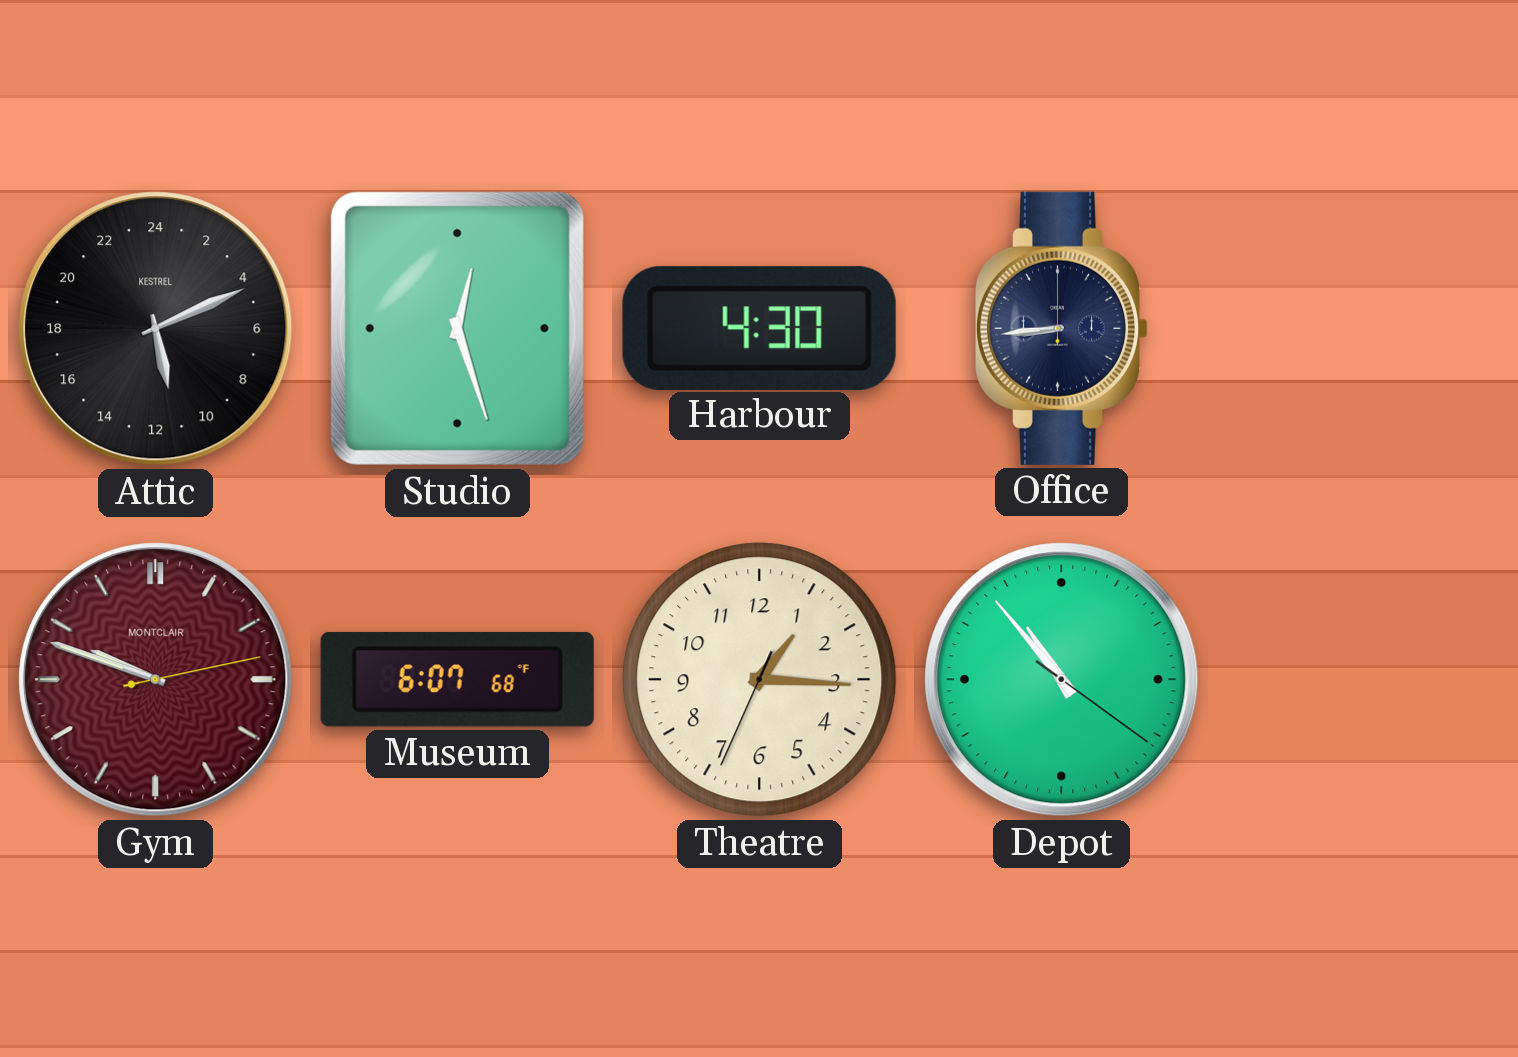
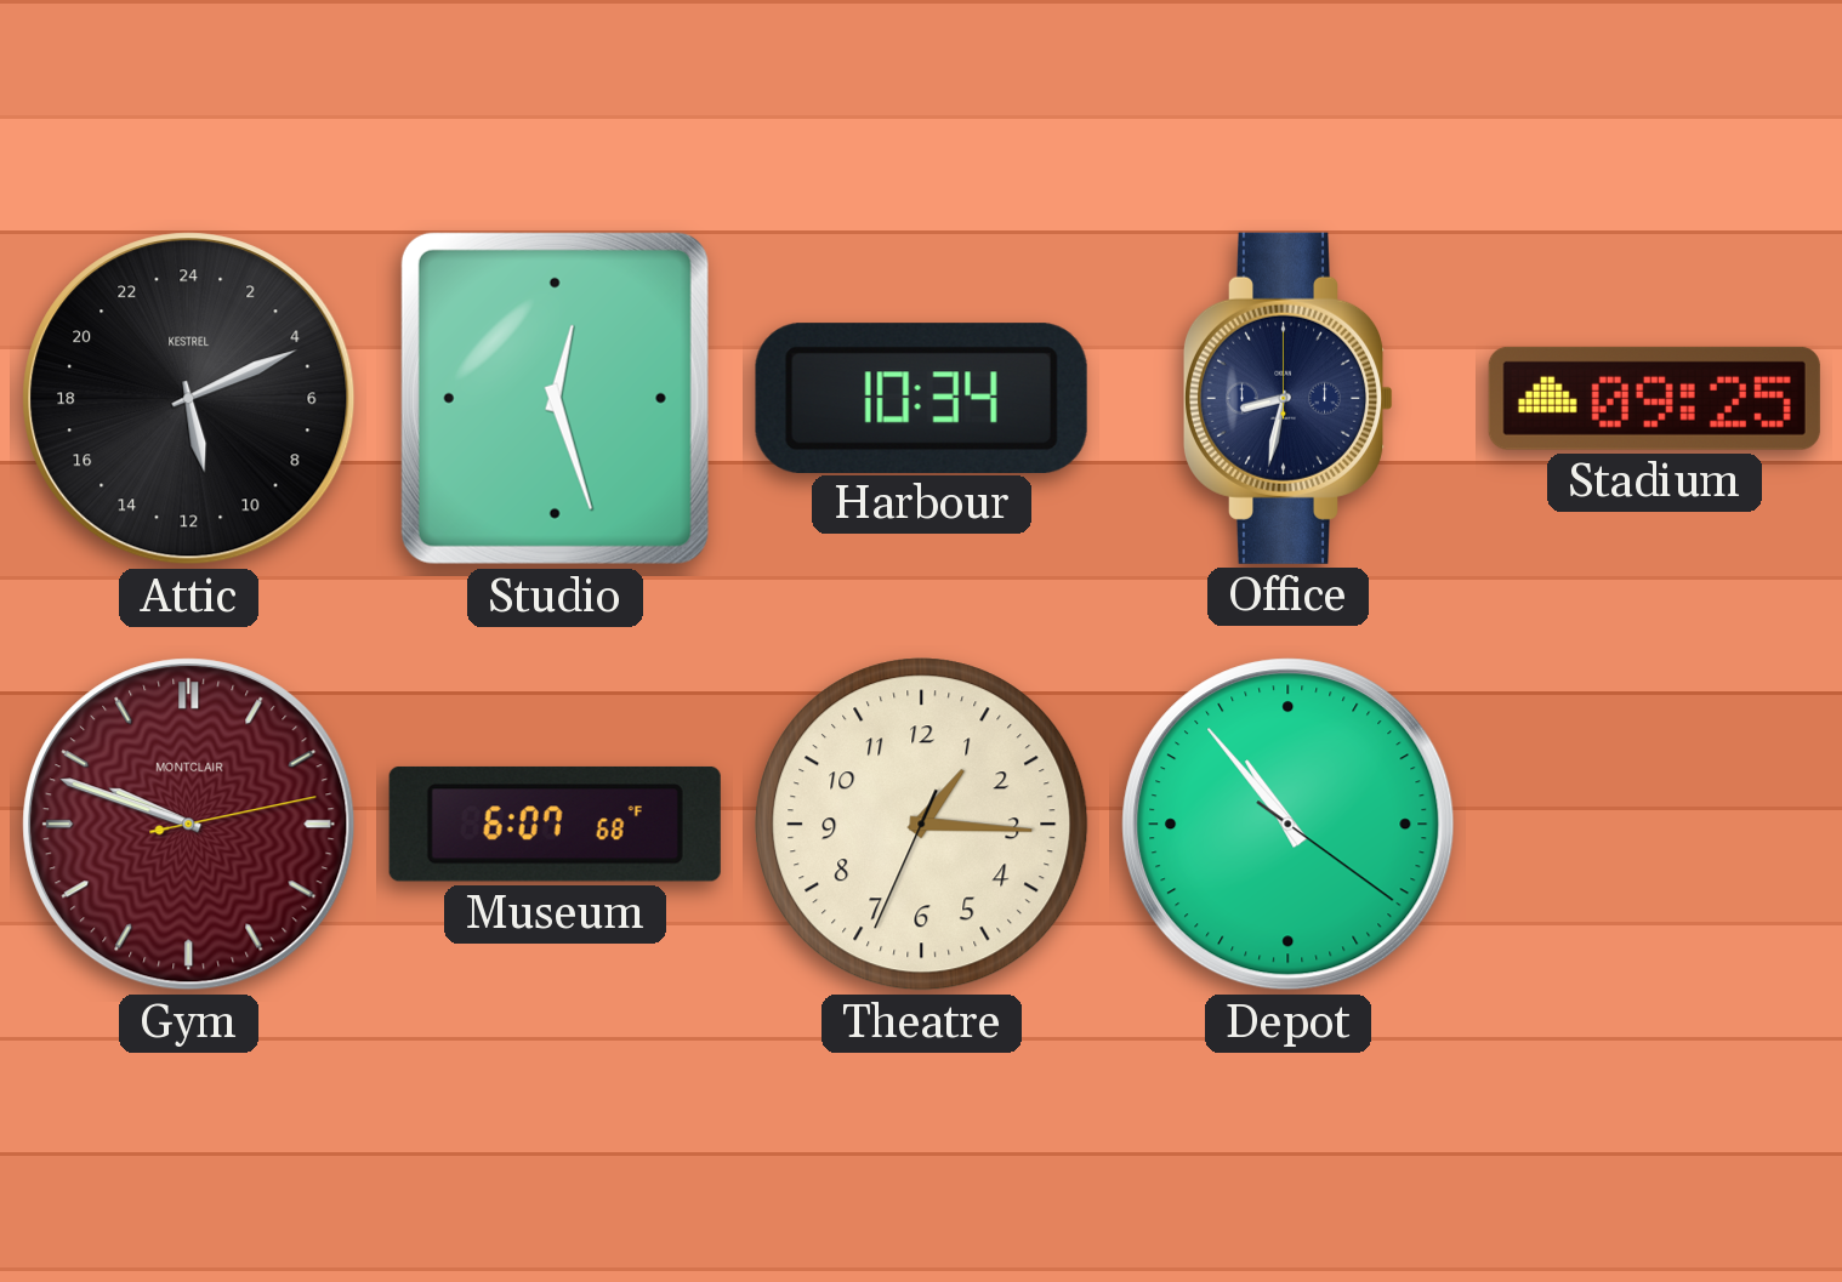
Harbour: 4:30 -> 10:34
Office: 8:44 -> 8:32
Stadium: none -> 09:25
